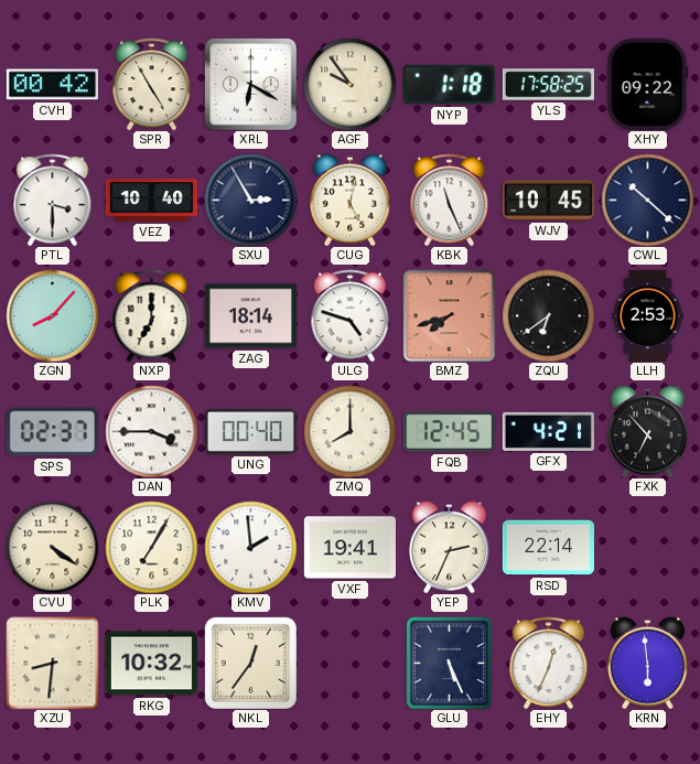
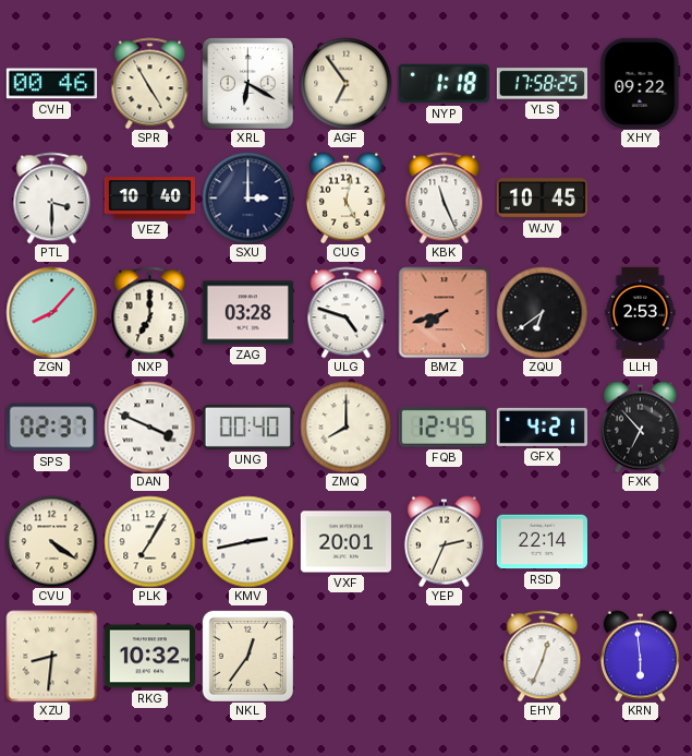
CVH: 00:42 -> 00:46
AGF: 9:54 -> 6:54
SXU: 2:55 -> 3:00
CWL: 10:22 -> none
ZAG: 18:14 -> 03:28
DAN: 3:45 -> 3:49
KMV: 1:59 -> 2:43
VXF: 19:41 -> 20:01
GLU: 5:26 -> none
